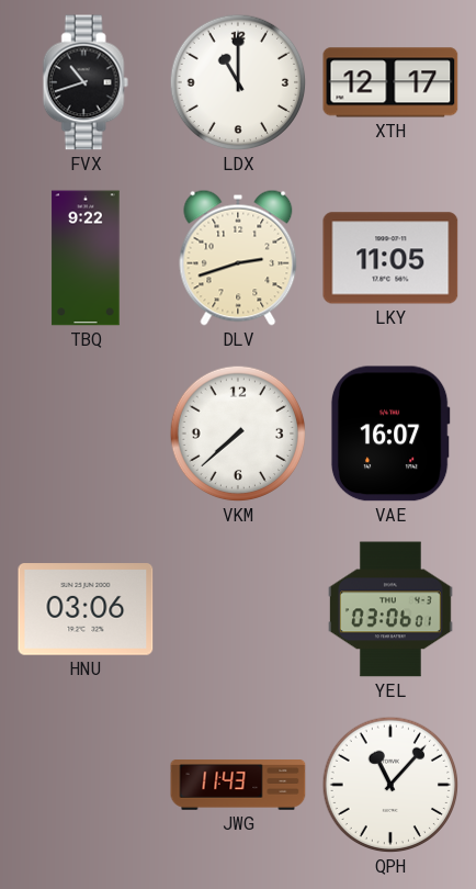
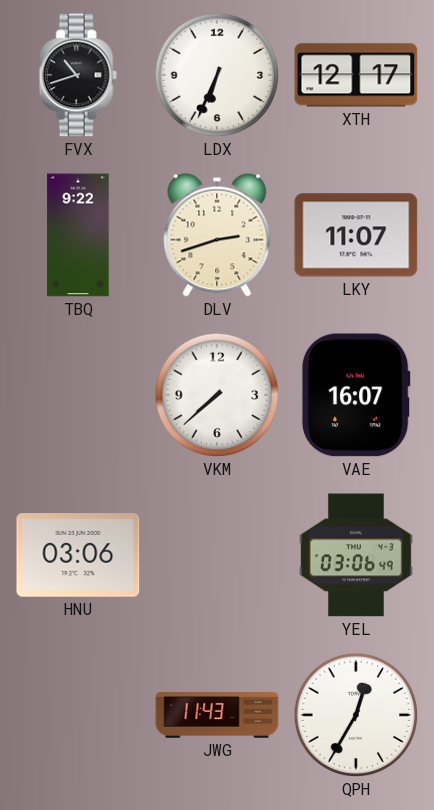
LDX: 11:00 -> 6:34
LKY: 11:05 -> 11:07
YEL: 03:06:01 -> 03:06:49
QPH: 11:07 -> 12:35
